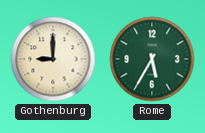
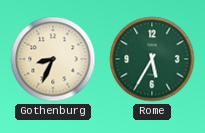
Gothenburg: 9:00 -> 8:34
